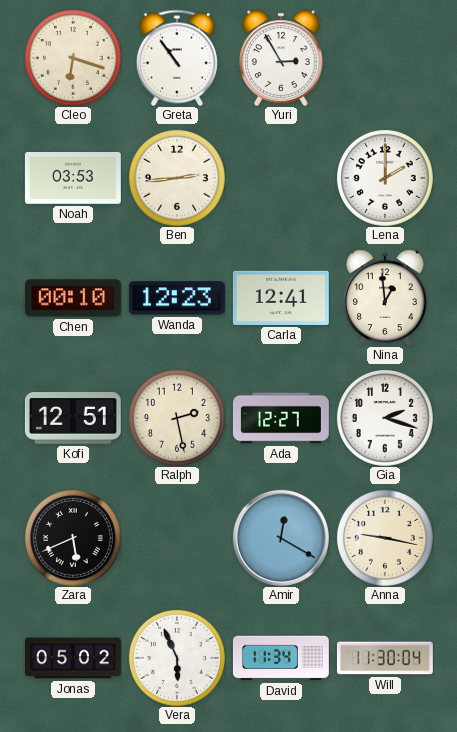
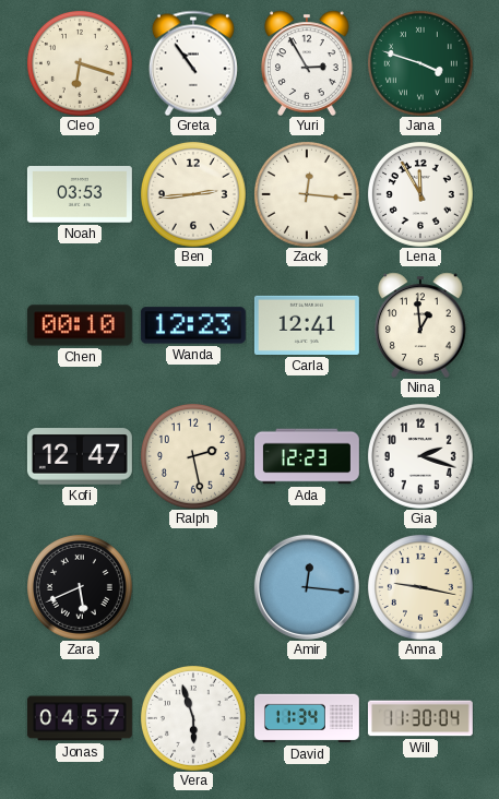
Jana: none -> 3:48
Zack: none -> 12:16
Lena: 2:00 -> 11:55
Kofi: 12:51 -> 12:47
Ada: 12:27 -> 12:23
Amir: 12:20 -> 12:16
Jonas: 05:02 -> 04:57
Vera: 5:56 -> 5:57
